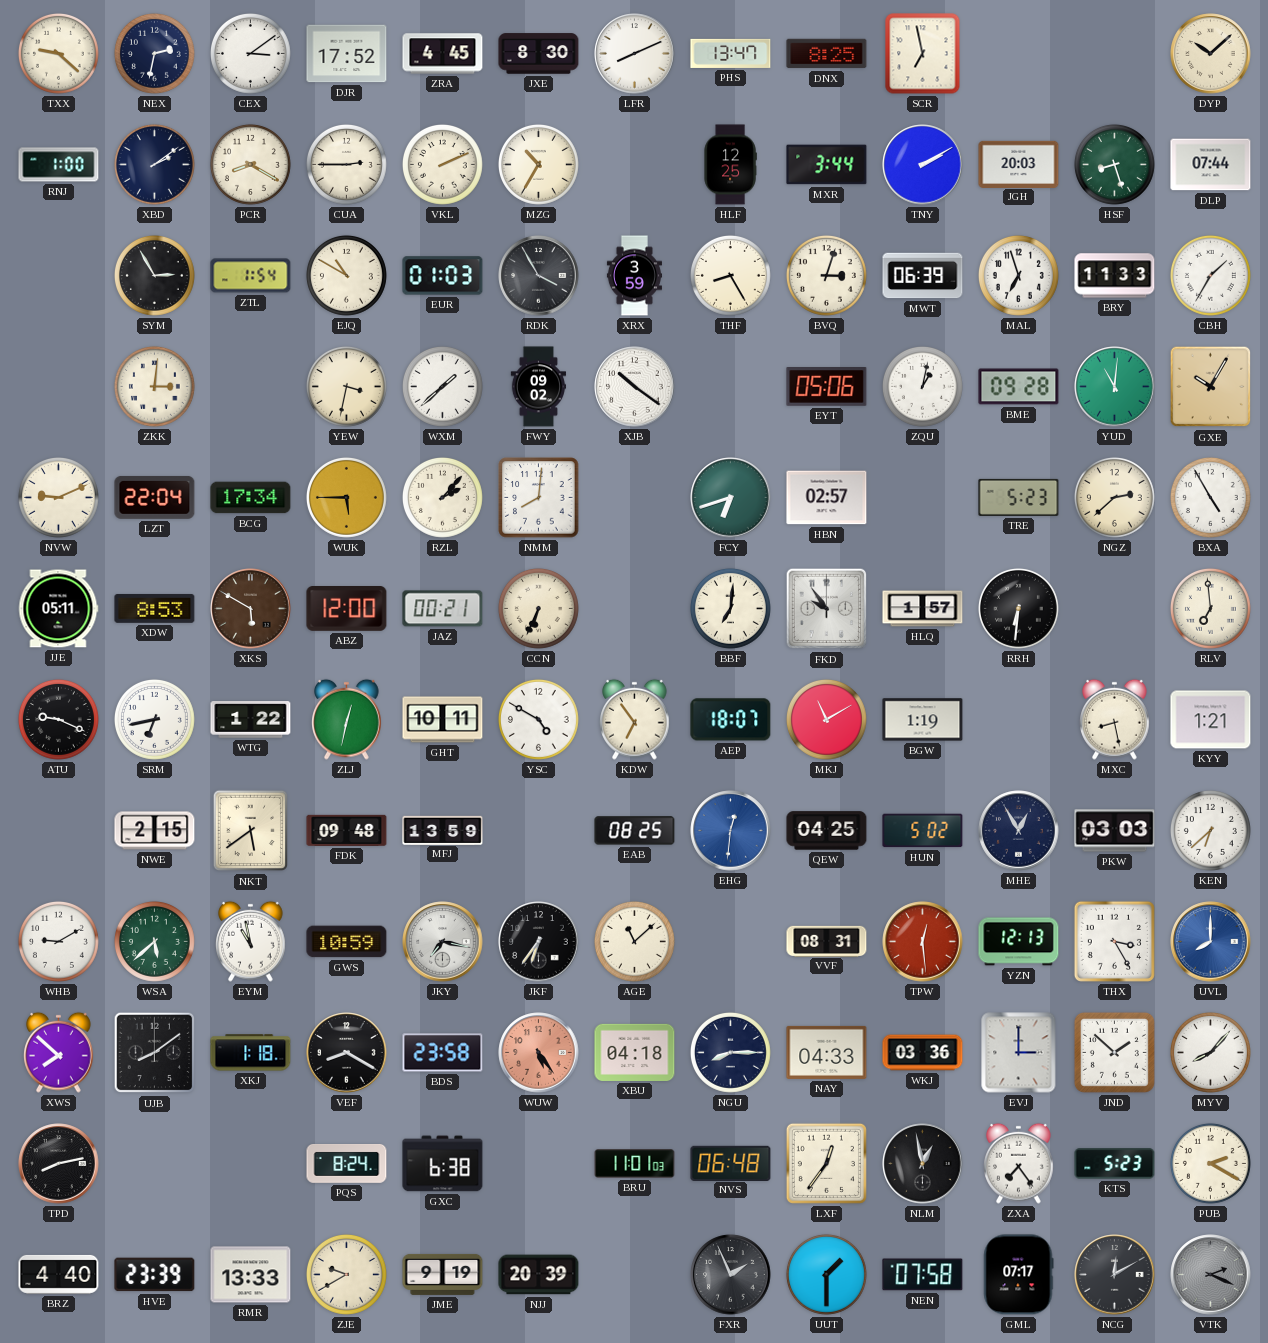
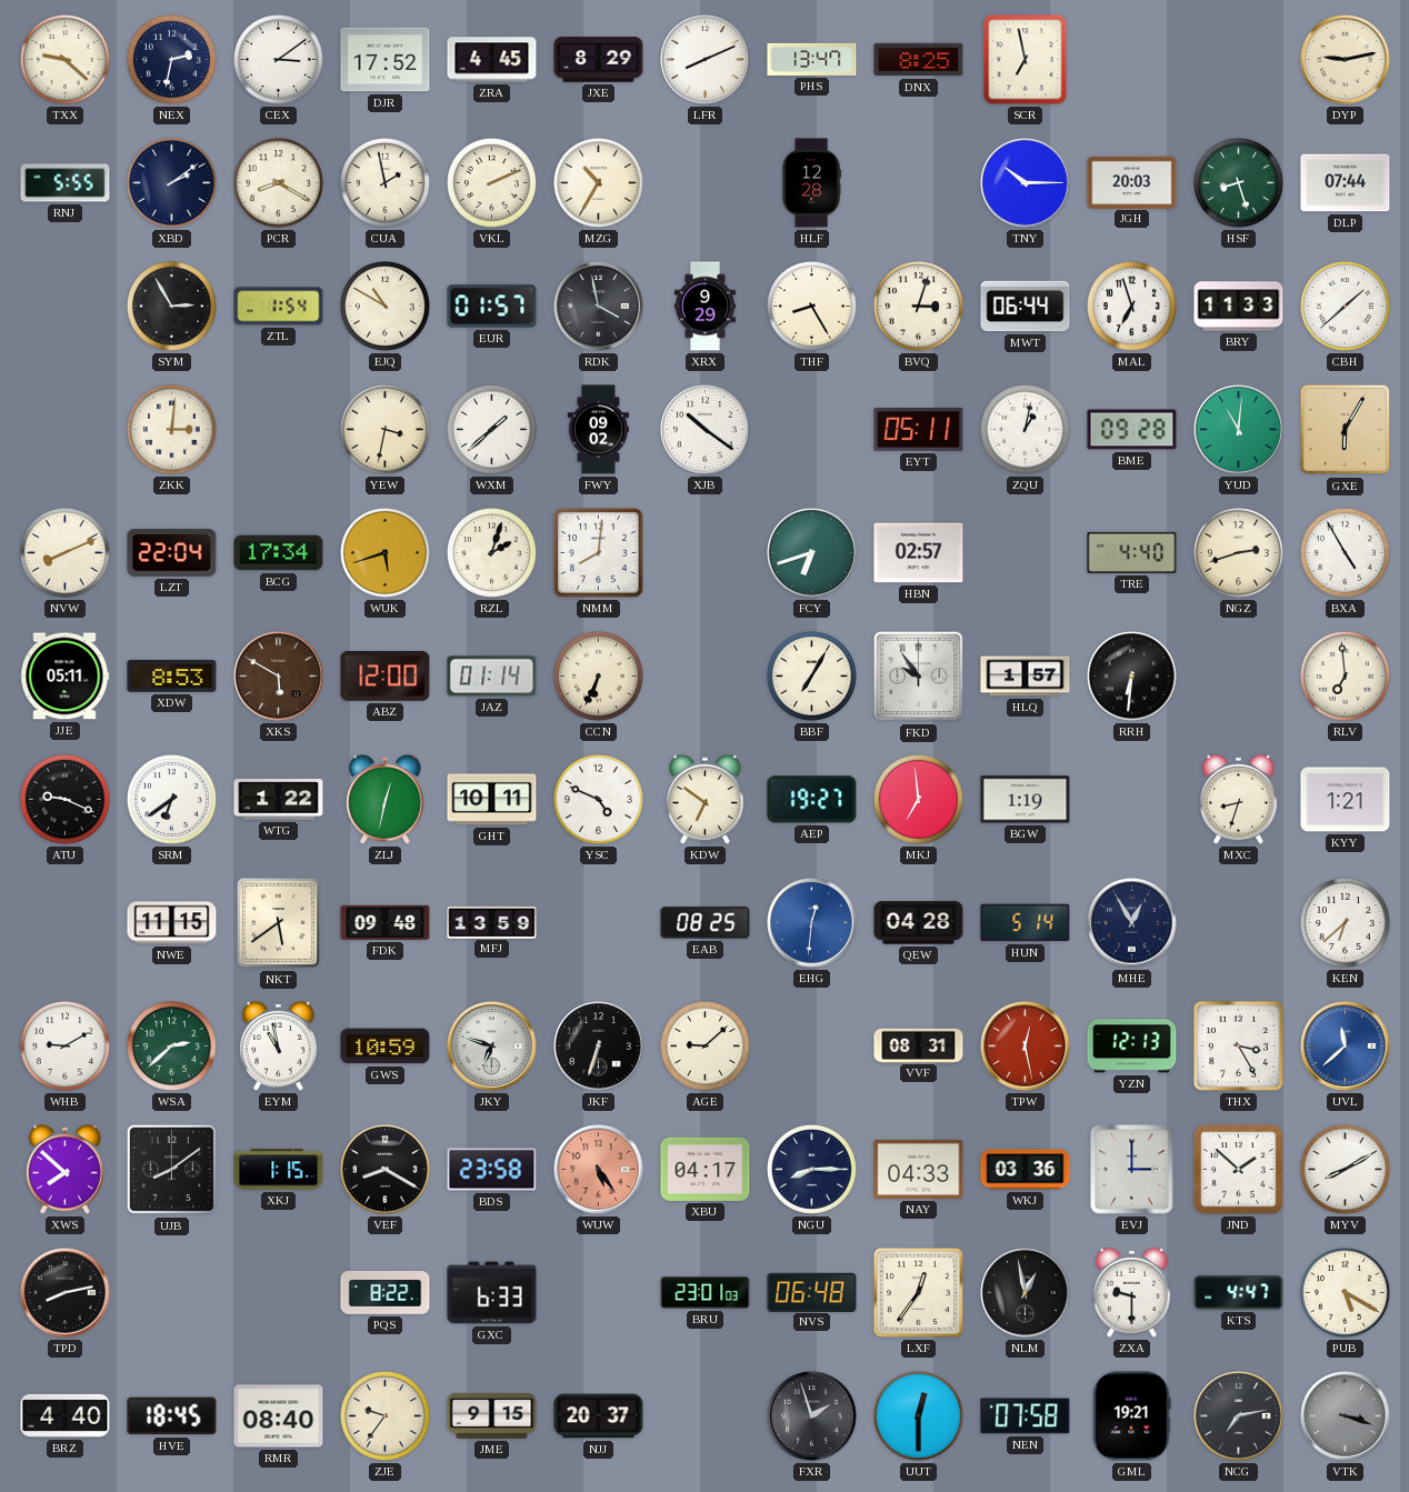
JXE: 8:30 -> 8:29
DYP: 10:08 -> 9:13
RNJ: 1:00 -> 5:55
CUA: 2:45 -> 1:58
HLF: 12:25 -> 12:28
MXR: 3:44 -> none
TNY: 2:10 -> 10:15
EUR: 01:03 -> 01:57
RDK: 3:55 -> 3:58
XRX: 3:59 -> 9:29
MWT: 06:39 -> 06:44
CBH: 1:35 -> 1:38
EYT: 05:06 -> 05:11
GXE: 10:05 -> 6:05
NVW: 9:11 -> 8:11
WUK: 5:45 -> 5:42
RZL: 2:07 -> 2:03
TRE: 5:23 -> 4:40
NGZ: 2:38 -> 2:42
JAZ: 00:21 -> 01:14
BBF: 7:01 -> 7:05
SRM: 6:43 -> 6:39
YSC: 4:50 -> 4:49
KDW: 6:54 -> 6:51
AEP: 18:07 -> 19:27
MKJ: 11:10 -> 6:59
MXC: 8:28 -> 8:33
NWE: 2:15 -> 11:15
QEW: 04:25 -> 04:28
HUN: 5:02 -> 5:14
PKW: 03:03 -> none
WSA: 5:38 -> 2:38
JKY: 7:17 -> 6:48
JKF: 6:36 -> 6:33
AGE: 11:08 -> 9:08
TPW: 12:29 -> 12:28
UVL: 8:00 -> 11:38
XKJ: 1:18 -> 1:15
XBU: 04:18 -> 04:17
MYV: 8:07 -> 8:10
PQS: 8:24 -> 8:22
GXC: 6:38 -> 6:33
BRU: 11:01 -> 23:01
ZXA: 7:24 -> 9:30
KTS: 5:23 -> 4:47
PUB: 2:20 -> 5:20
HVE: 23:39 -> 18:45
RMR: 13:33 -> 08:40
ZJE: 9:40 -> 9:36
JME: 9:19 -> 9:15
NJJ: 20:39 -> 20:37
FXR: 1:56 -> 1:57
UUT: 1:30 -> 12:30
GML: 07:17 -> 19:21
NCG: 12:10 -> 7:13
VTK: 2:19 -> 3:18
